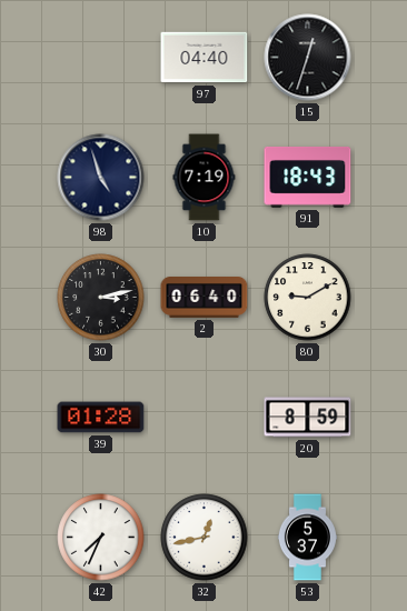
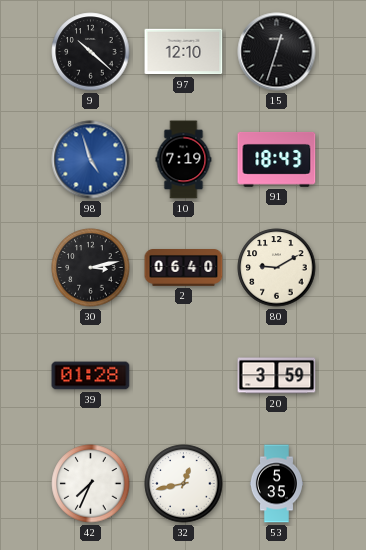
9: none -> 10:22
97: 04:40 -> 12:10
98 dial: navy -> blue
20: 8:59 -> 3:59
53: 5:37 -> 5:35
